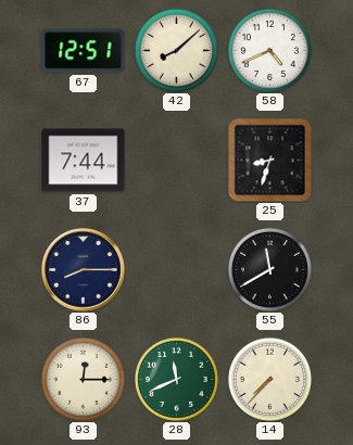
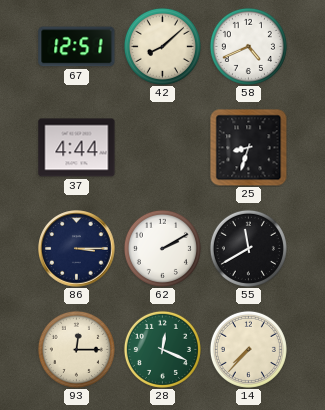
37: 7:44 -> 4:44
86: 8:15 -> 3:15
62: none -> 2:10
28: 11:41 -> 12:19
